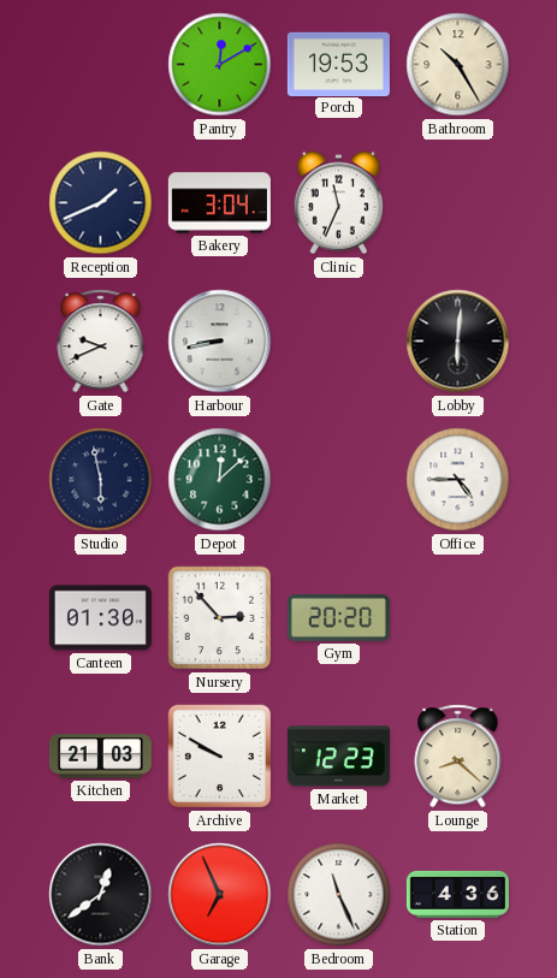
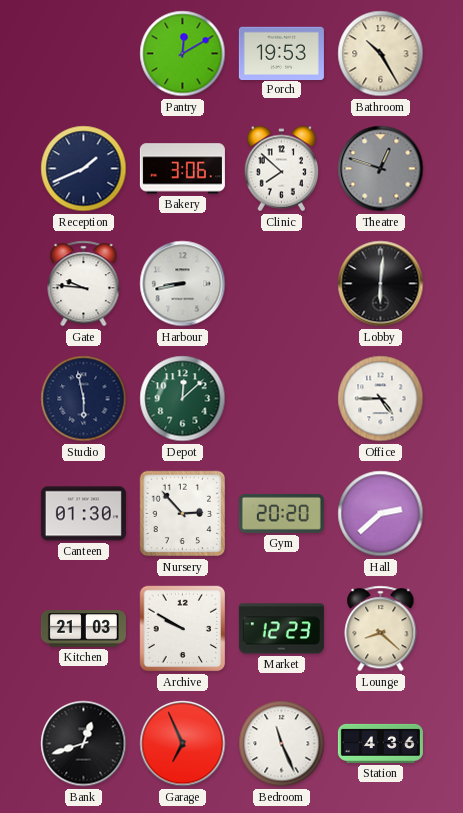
Bakery: 3:04 -> 3:06
Clinic: 11:34 -> 7:52
Theatre: none -> 12:48
Gate: 9:41 -> 9:46
Hall: none -> 2:38
Bank: 12:39 -> 12:42
